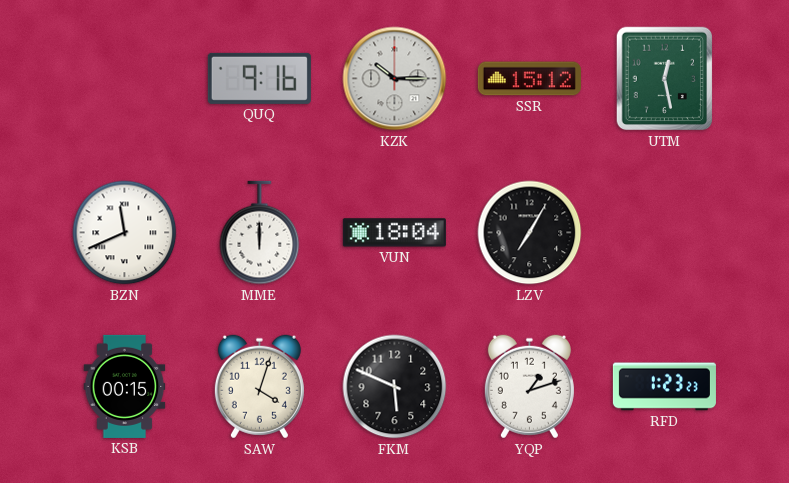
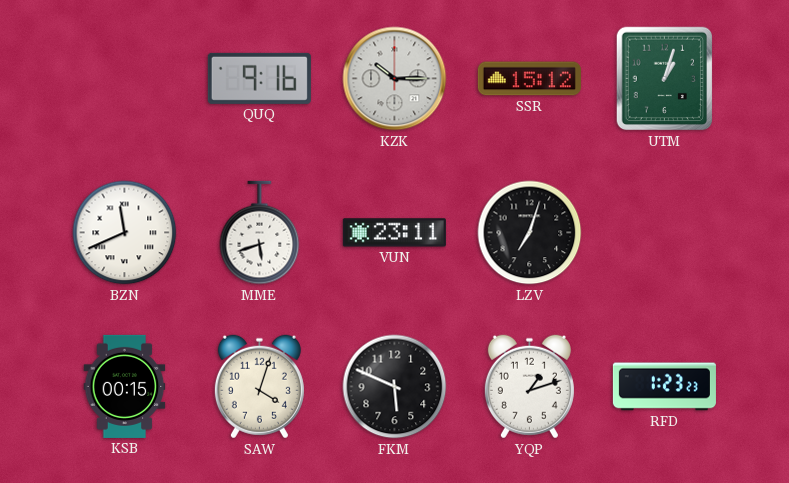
UTM: 12:28 -> 1:03
MME: 12:00 -> 5:42
VUN: 18:04 -> 23:11
LZV: 7:05 -> 7:03
